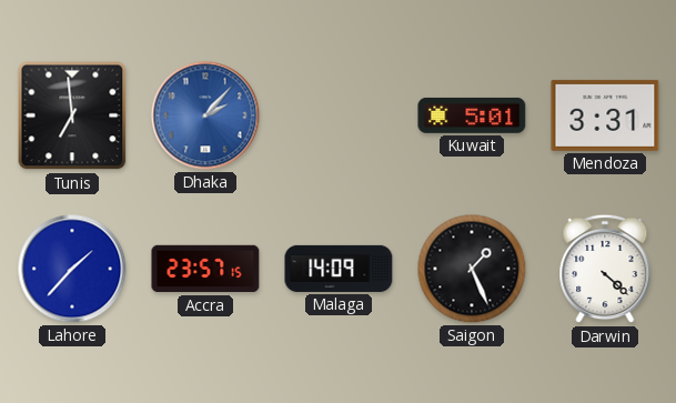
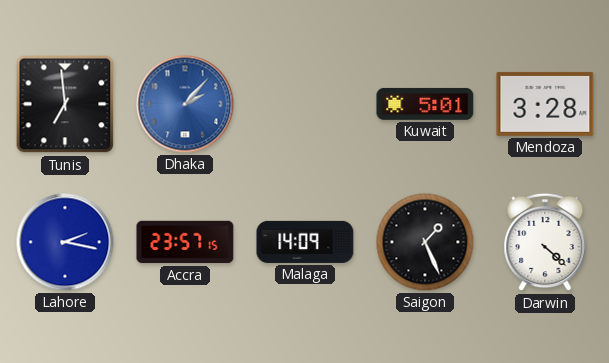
Mendoza: 3:31 -> 3:28
Lahore: 1:37 -> 2:17
